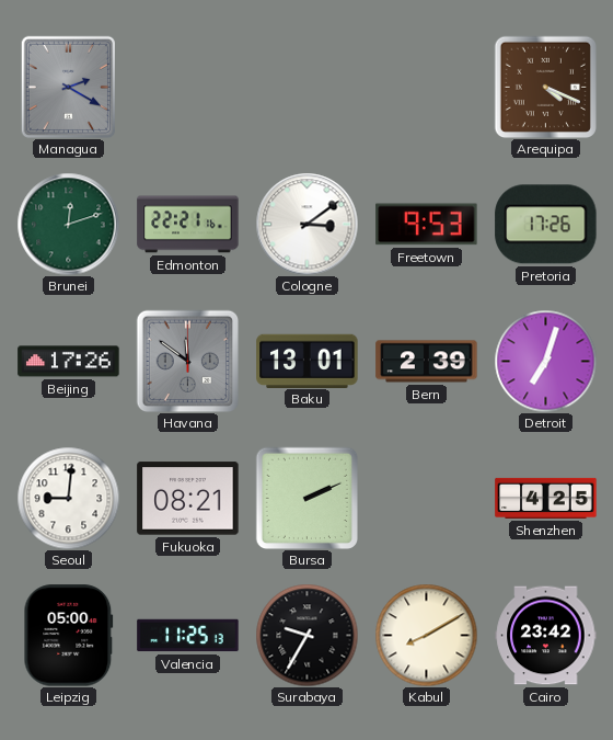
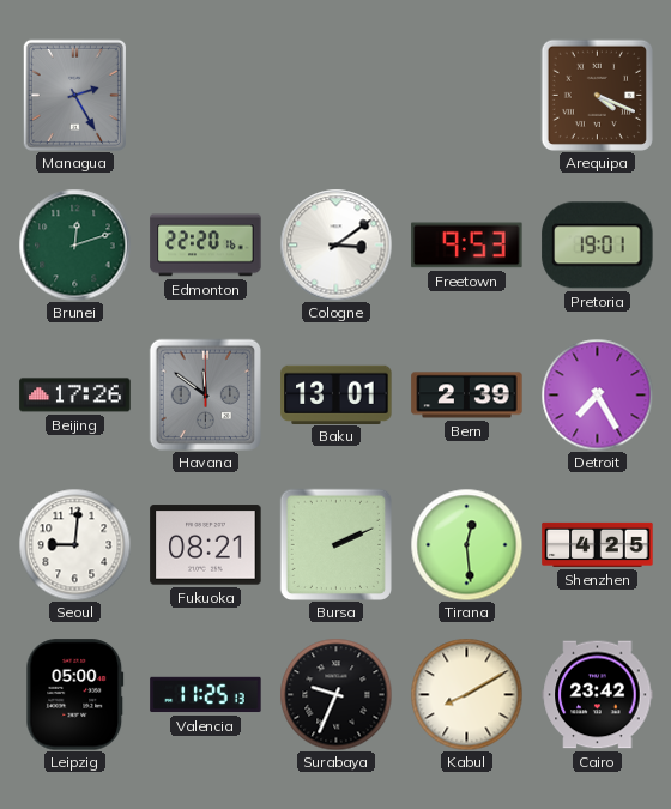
Managua: 2:20 -> 2:25
Edmonton: 22:21 -> 22:20
Pretoria: 17:26 -> 19:01
Detroit: 7:03 -> 7:25
Tirana: none -> 12:29
Surabaya: 9:35 -> 9:34
